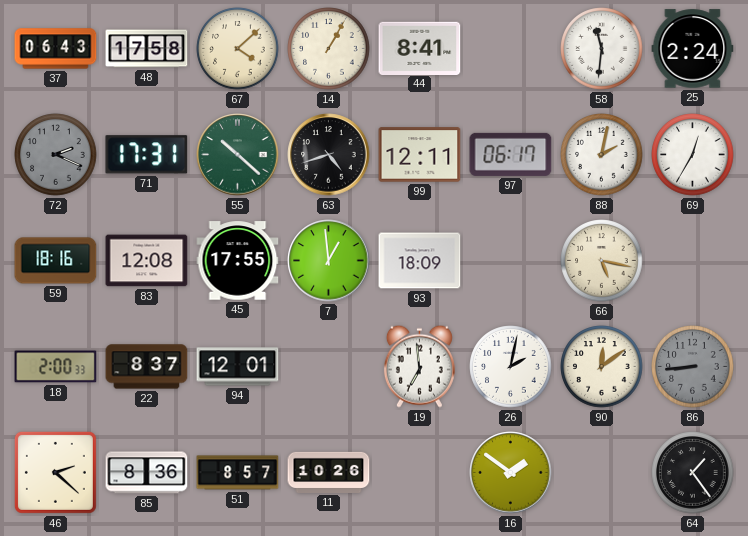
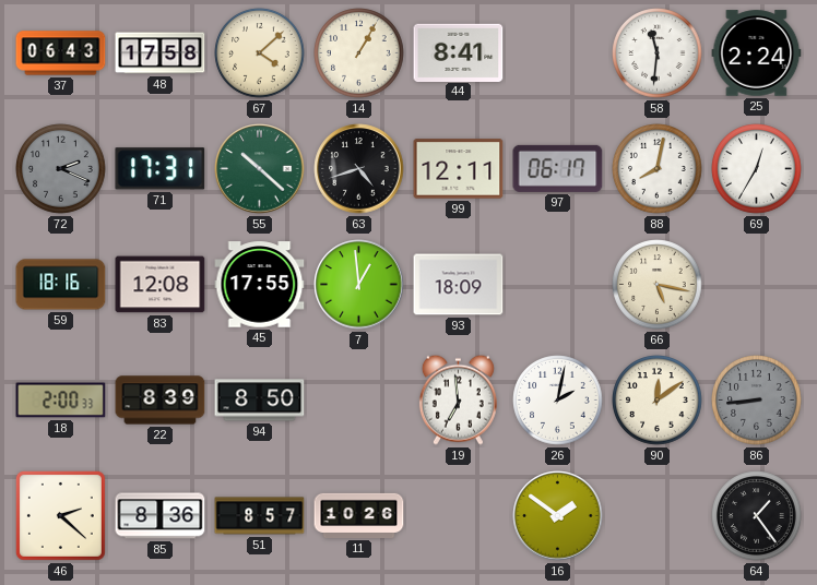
88: 2:02 -> 8:02
22: 8:37 -> 8:39
94: 12:01 -> 8:50
